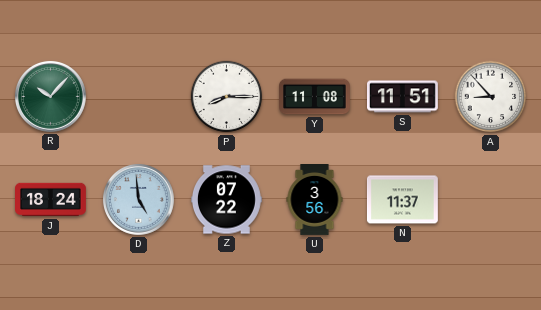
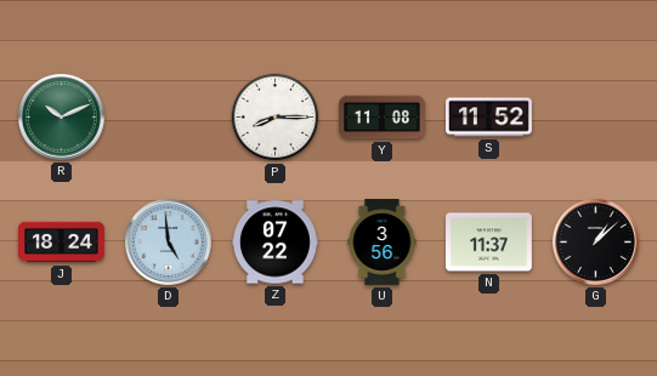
R: 10:07 -> 10:11
S: 11:51 -> 11:52
A: 8:53 -> none
G: none -> 1:08
